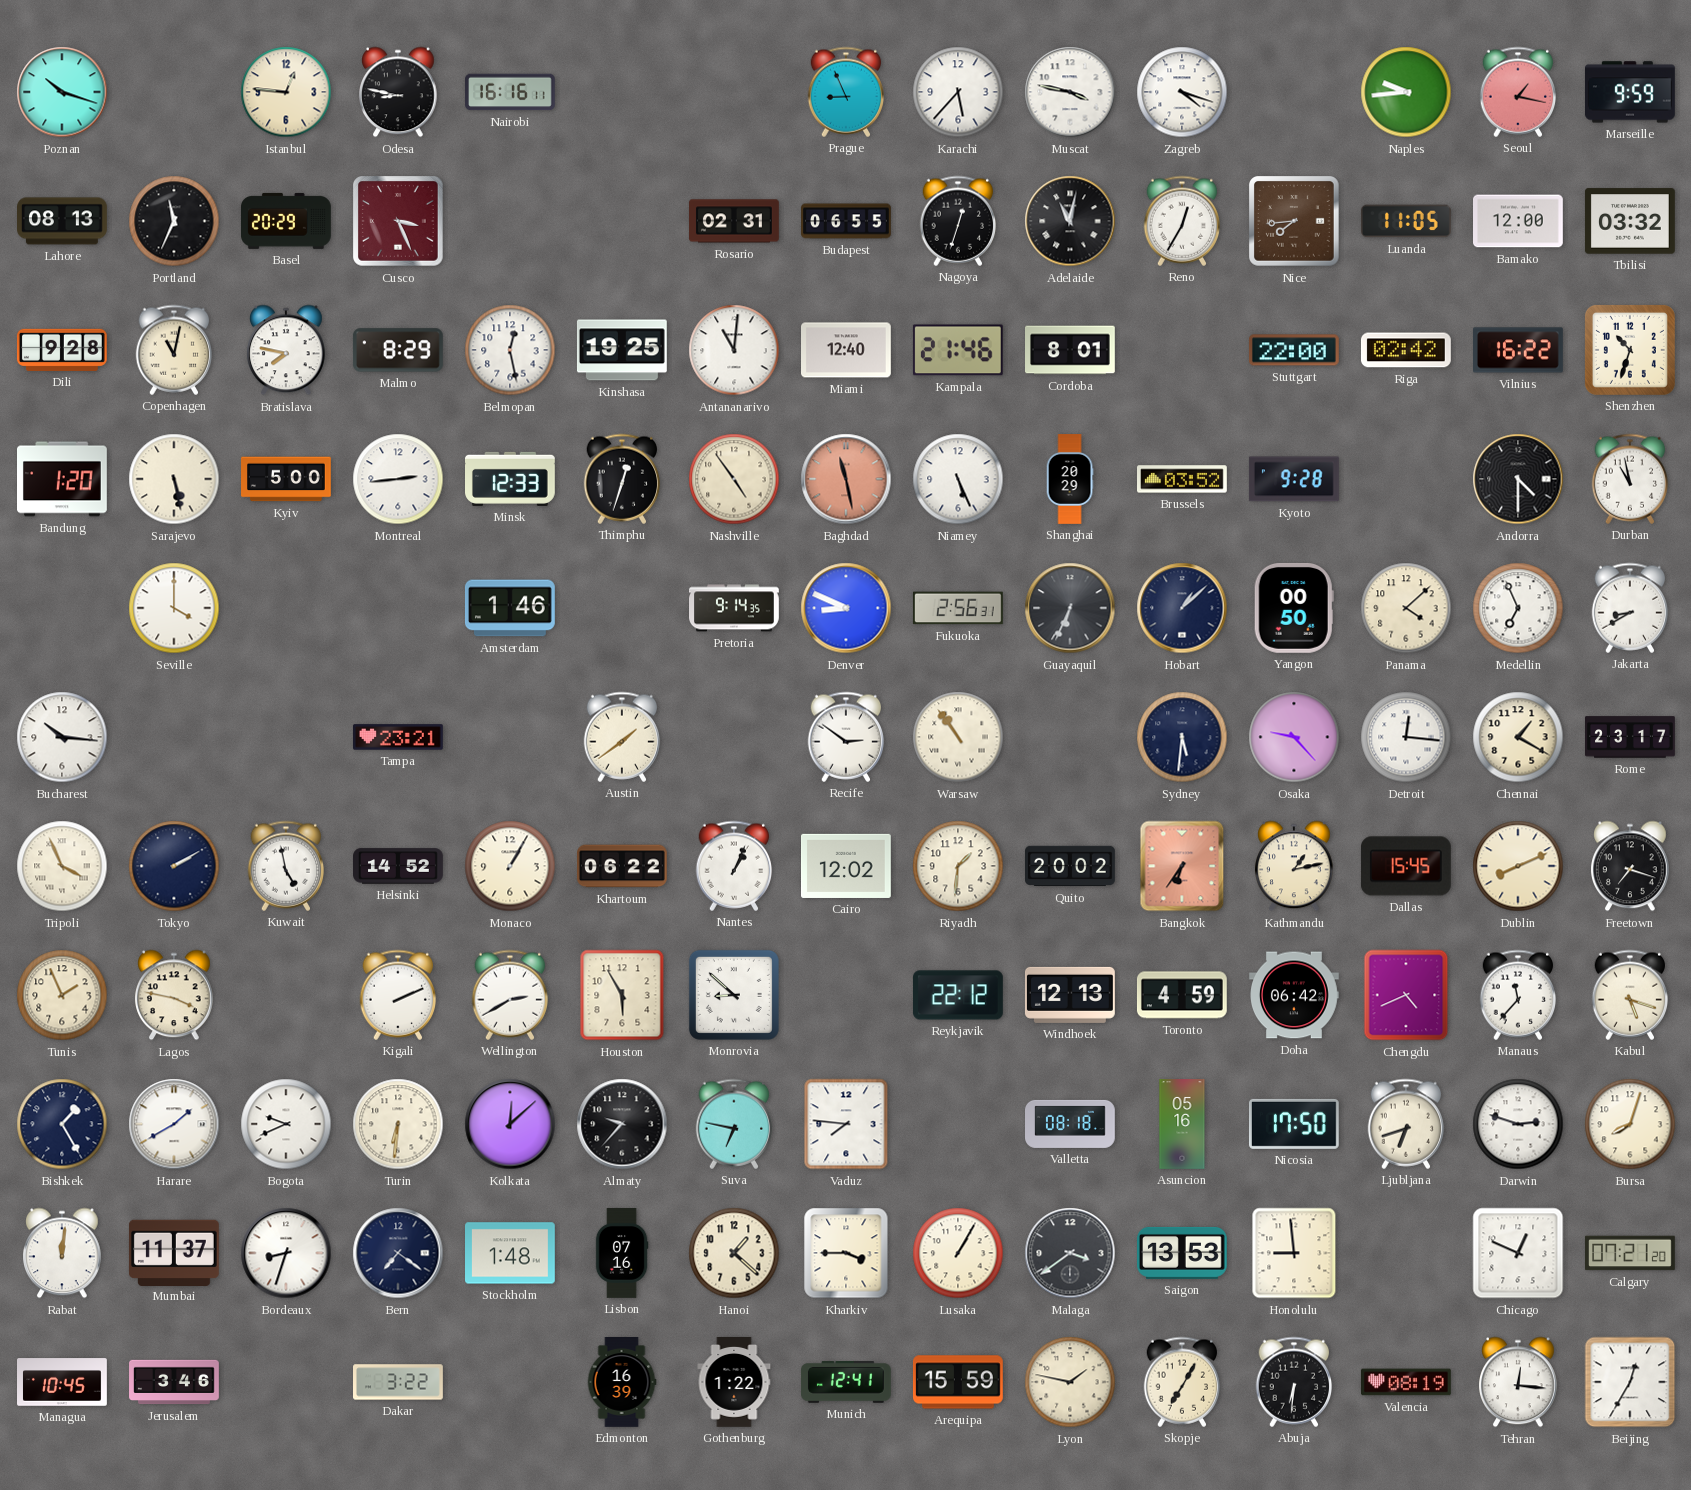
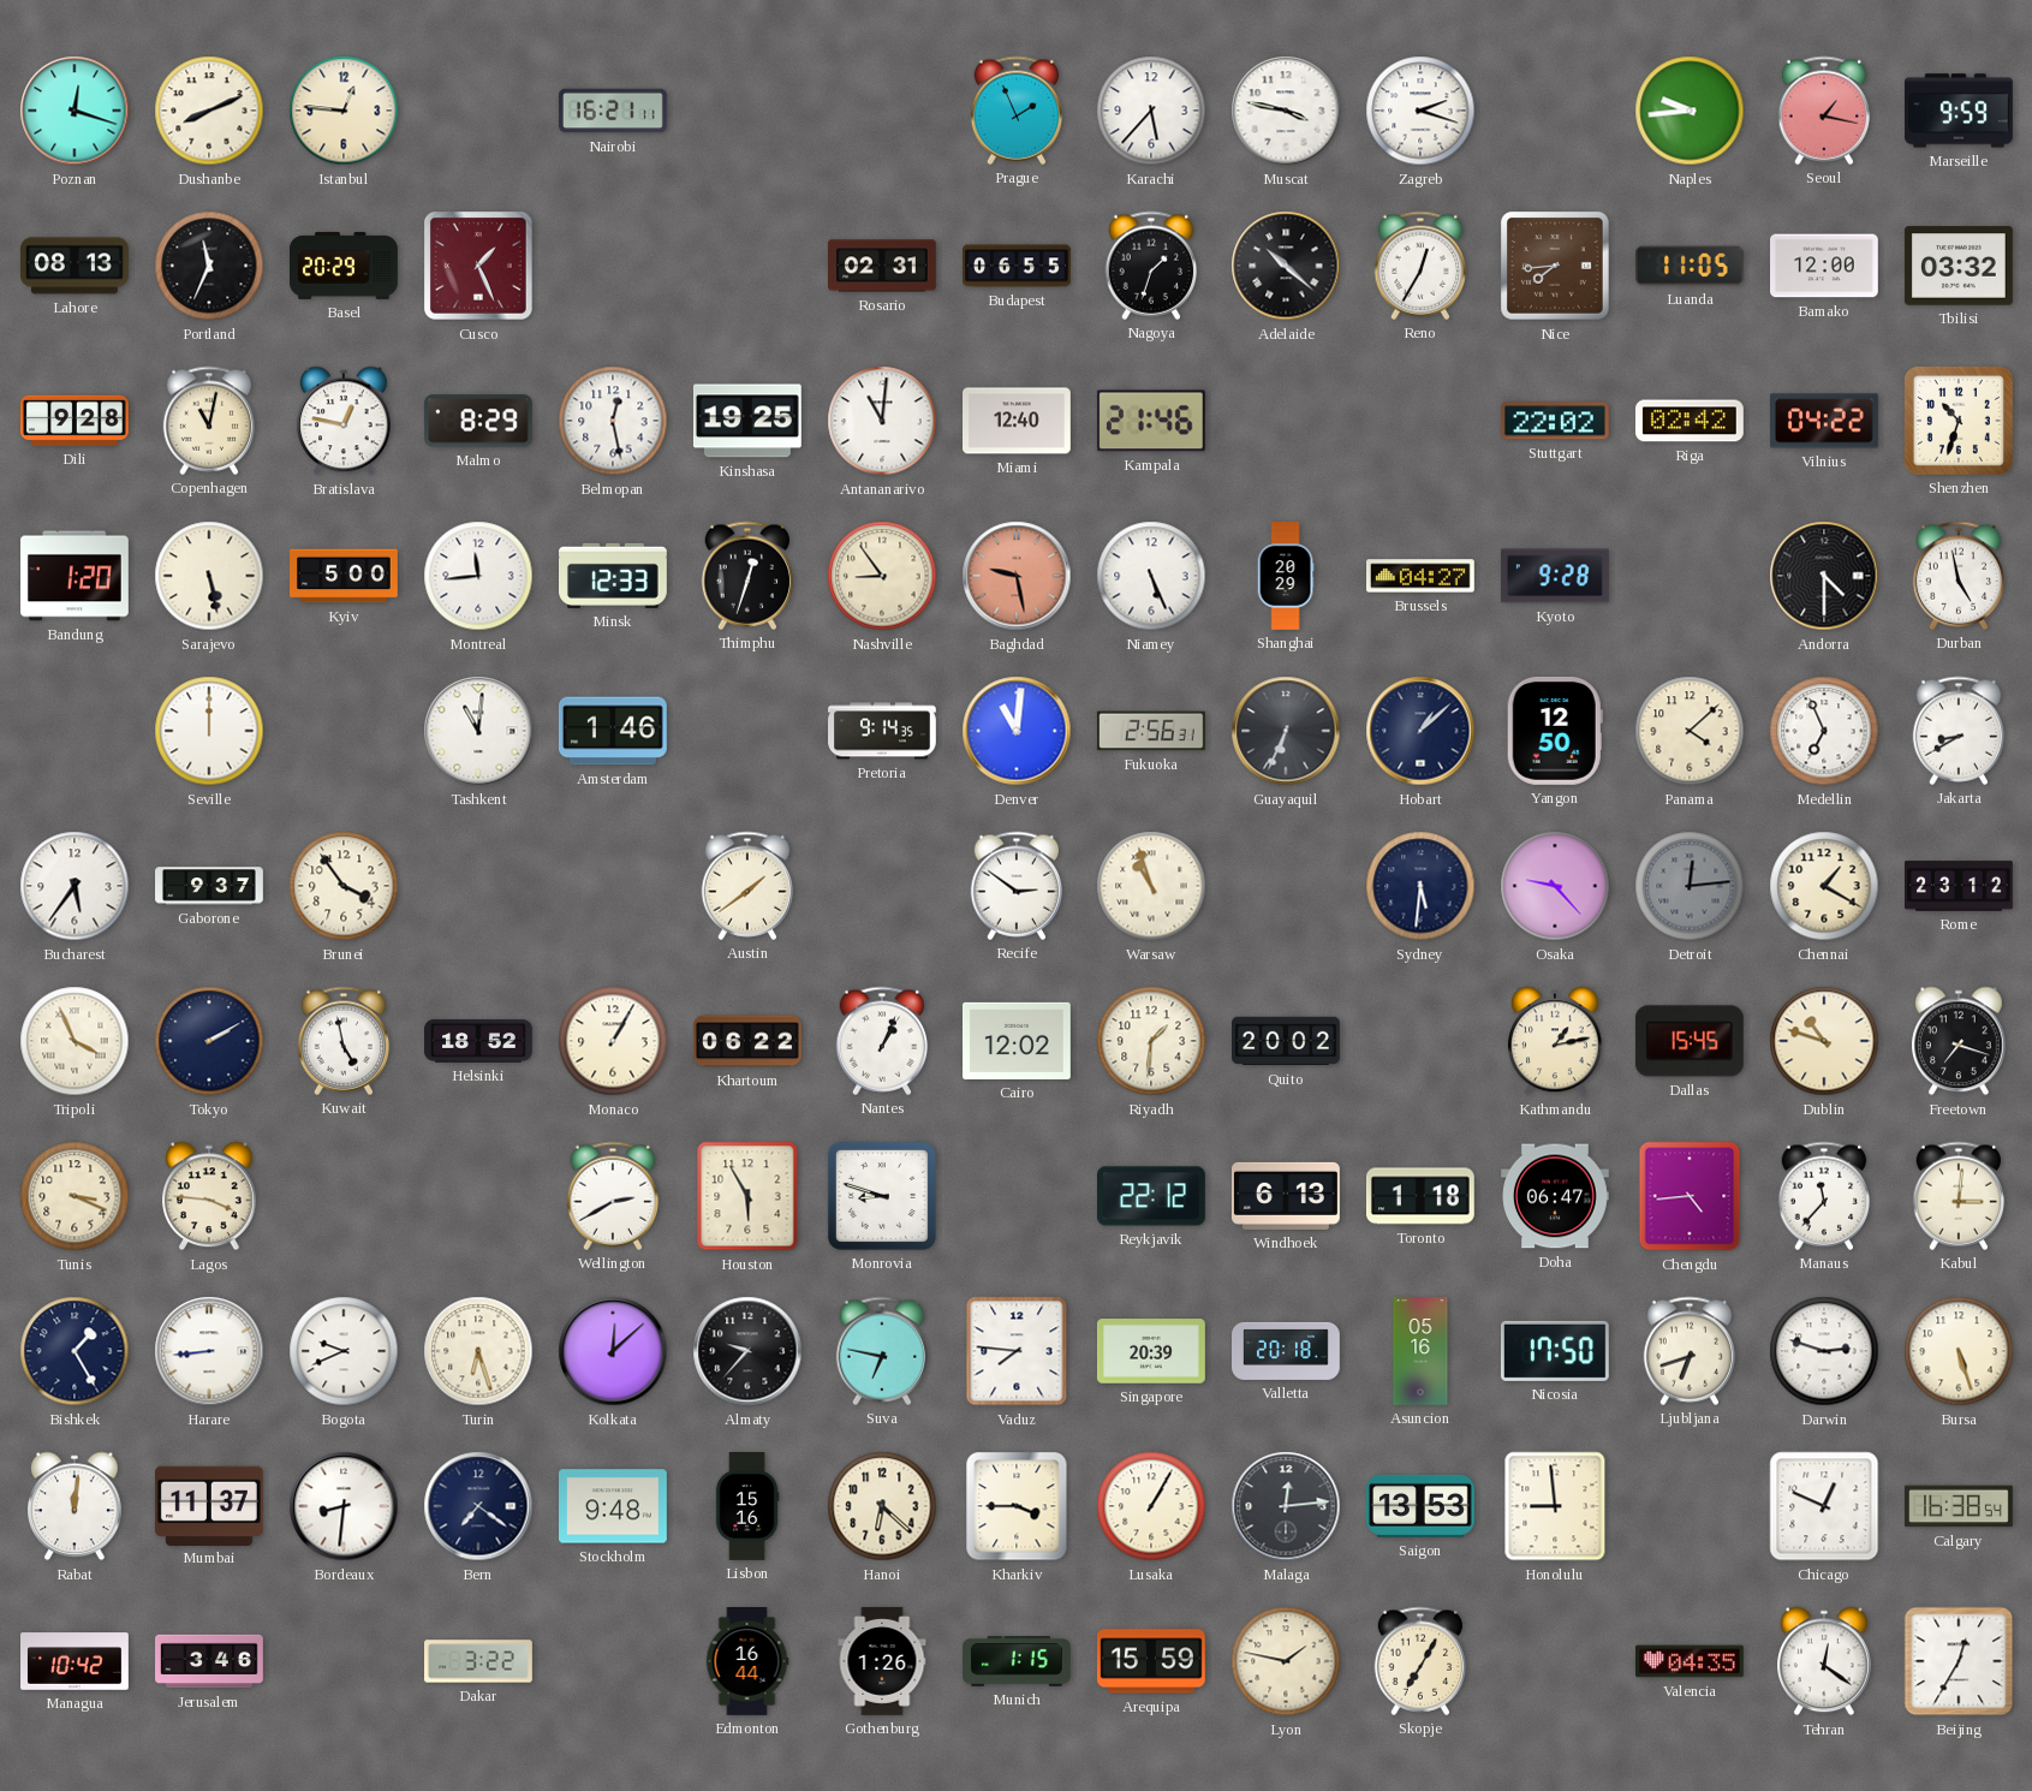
Poznan: 10:18 -> 12:18
Dushanbe: none -> 8:11
Odesa: 8:47 -> none
Nairobi: 16:16 -> 16:21
Prague: 8:56 -> 1:56
Zagreb: 4:18 -> 2:18
Cusco: 3:26 -> 1:26
Nagoya: 12:33 -> 1:33
Adelaide: 11:02 -> 10:22
Bratislava: 7:47 -> 12:47
Cordoba: 8:01 -> none
Stuttgart: 22:00 -> 22:02
Vilnius: 16:22 -> 04:22
Montreal: 2:44 -> 11:44
Nashville: 4:54 -> 8:54
Baghdad: 11:28 -> 9:28
Brussels: 03:52 -> 04:27
Durban: 10:58 -> 4:58
Seville: 4:00 -> 12:00
Tashkent: none -> 11:01
Denver: 8:49 -> 11:01
Yangon: 00:50 -> 12:50
Bucharest: 10:16 -> 5:36
Gaborone: none -> 9:37
Brunei: none -> 3:54
Tampa: 23:21 -> none
Warsaw: 10:54 -> 10:57
Detroit: 12:16 -> 12:14
Detroit dial: white -> grey
Rome: 23:17 -> 23:12
Helsinki: 14:52 -> 18:52
Bangkok: 6:36 -> none
Dublin: 8:11 -> 10:48
Tunis: 1:56 -> 3:19
Lagos: 3:47 -> 3:46
Kigali: 2:11 -> none
Monrovia: 8:52 -> 8:48
Windhoek: 12:13 -> 6:13
Toronto: 4:59 -> 1:18
Doha: 06:42 -> 06:47
Chengdu: 4:41 -> 4:44
Kabul: 5:18 -> 3:01
Harare: 1:40 -> 8:44
Turin: 6:31 -> 6:27
Singapore: none -> 20:39
Valletta: 08:18 -> 20:18
Bursa: 8:03 -> 5:27
Bordeaux: 8:33 -> 8:31
Stockholm: 1:48 -> 9:48
Lisbon: 07:16 -> 15:16
Hanoi: 1:22 -> 6:22
Malaga: 3:39 -> 12:14
Calgary: 07:21 -> 16:38
Managua: 10:45 -> 10:42
Edmonton: 16:39 -> 16:44
Gothenburg: 1:22 -> 1:26
Munich: 12:41 -> 1:15
Abuja: 6:31 -> none
Valencia: 08:19 -> 04:35
Tehran: 12:16 -> 12:21
